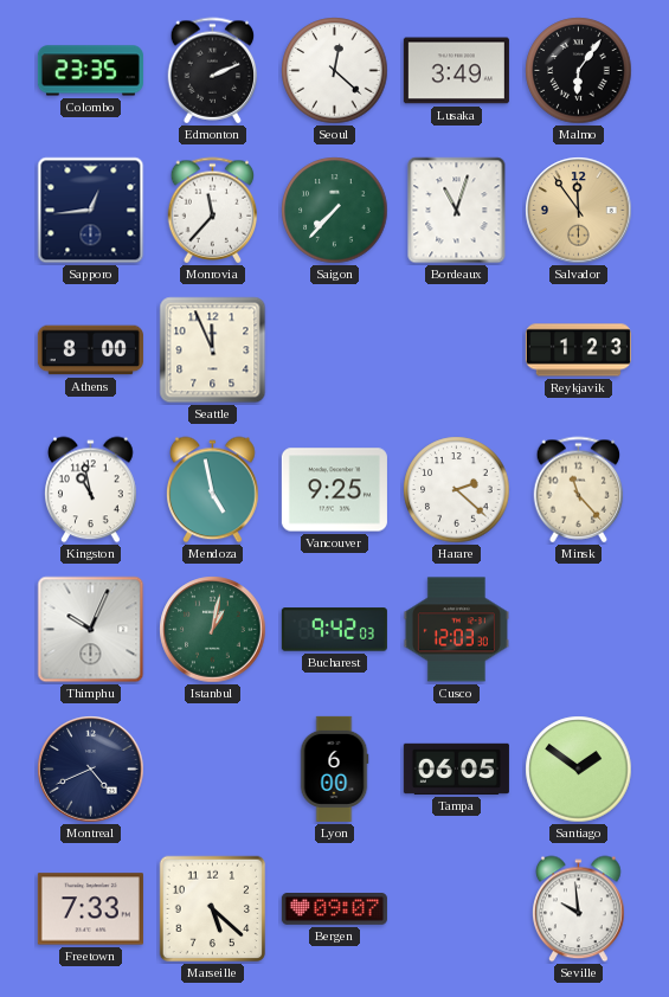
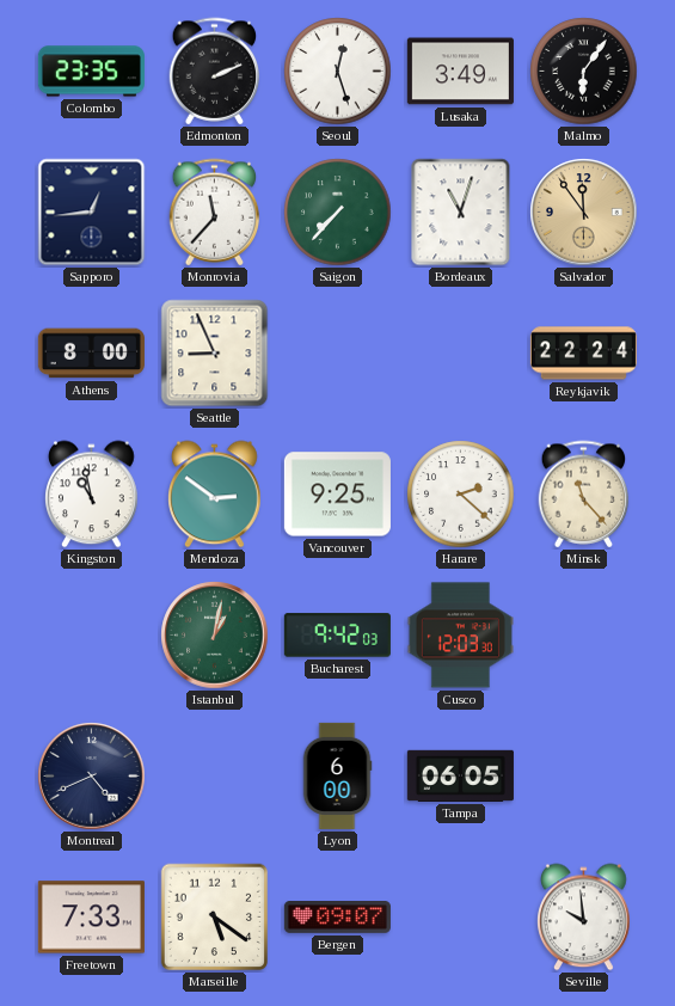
Seoul: 12:22 -> 12:27
Seattle: 11:56 -> 8:56
Reykjavik: 1:23 -> 22:24
Mendoza: 4:58 -> 2:51
Thimphu: 10:04 -> none
Santiago: 1:51 -> none
Marseille: 5:22 -> 5:21
